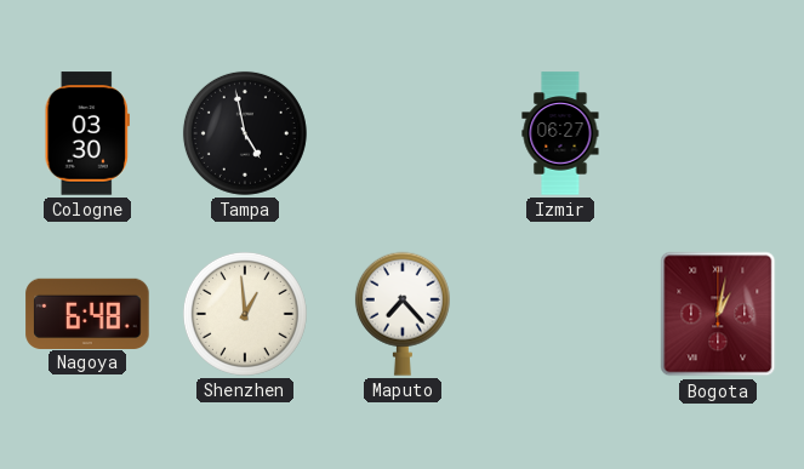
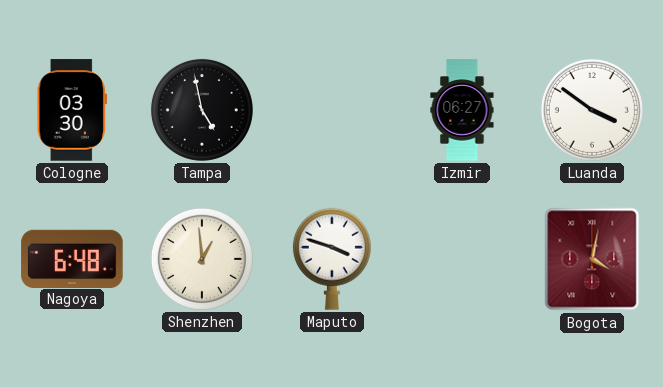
Luanda: none -> 3:51
Maputo: 7:23 -> 3:48
Bogota: 1:02 -> 4:02
